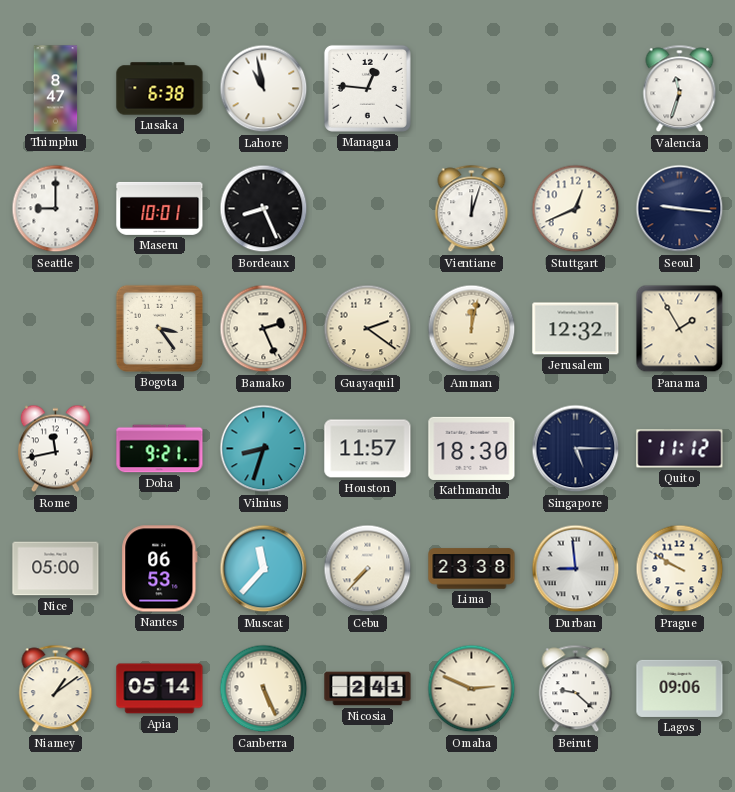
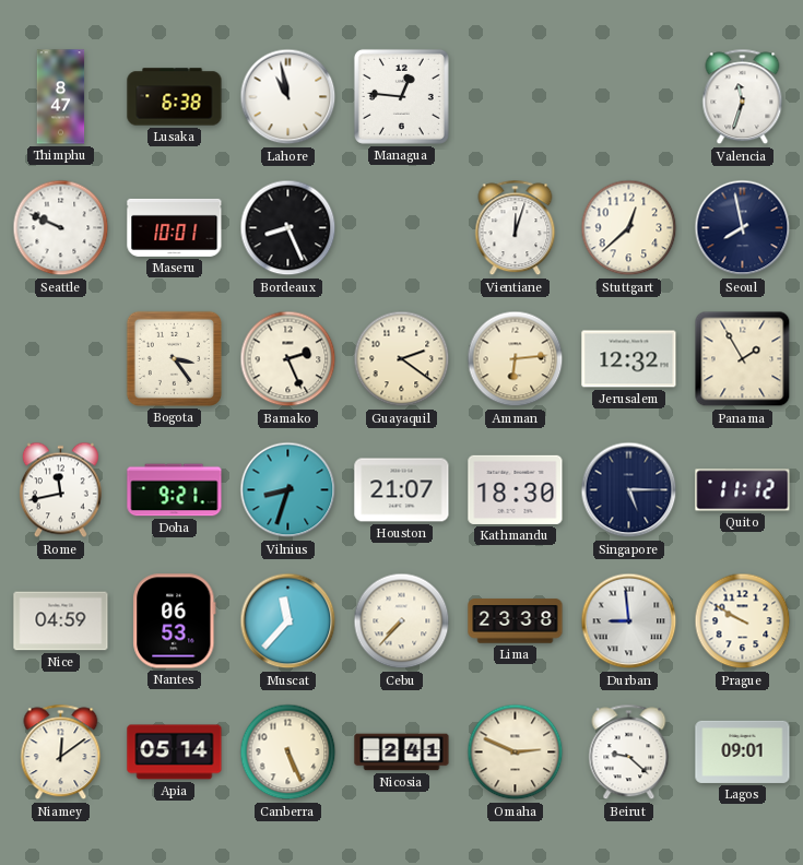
Seattle: 9:00 -> 9:49
Stuttgart: 12:41 -> 12:38
Seoul: 9:16 -> 7:58
Amman: 12:02 -> 6:14
Houston: 11:57 -> 21:07
Nice: 05:00 -> 04:59
Niamey: 1:09 -> 12:09
Lagos: 09:06 -> 09:01
